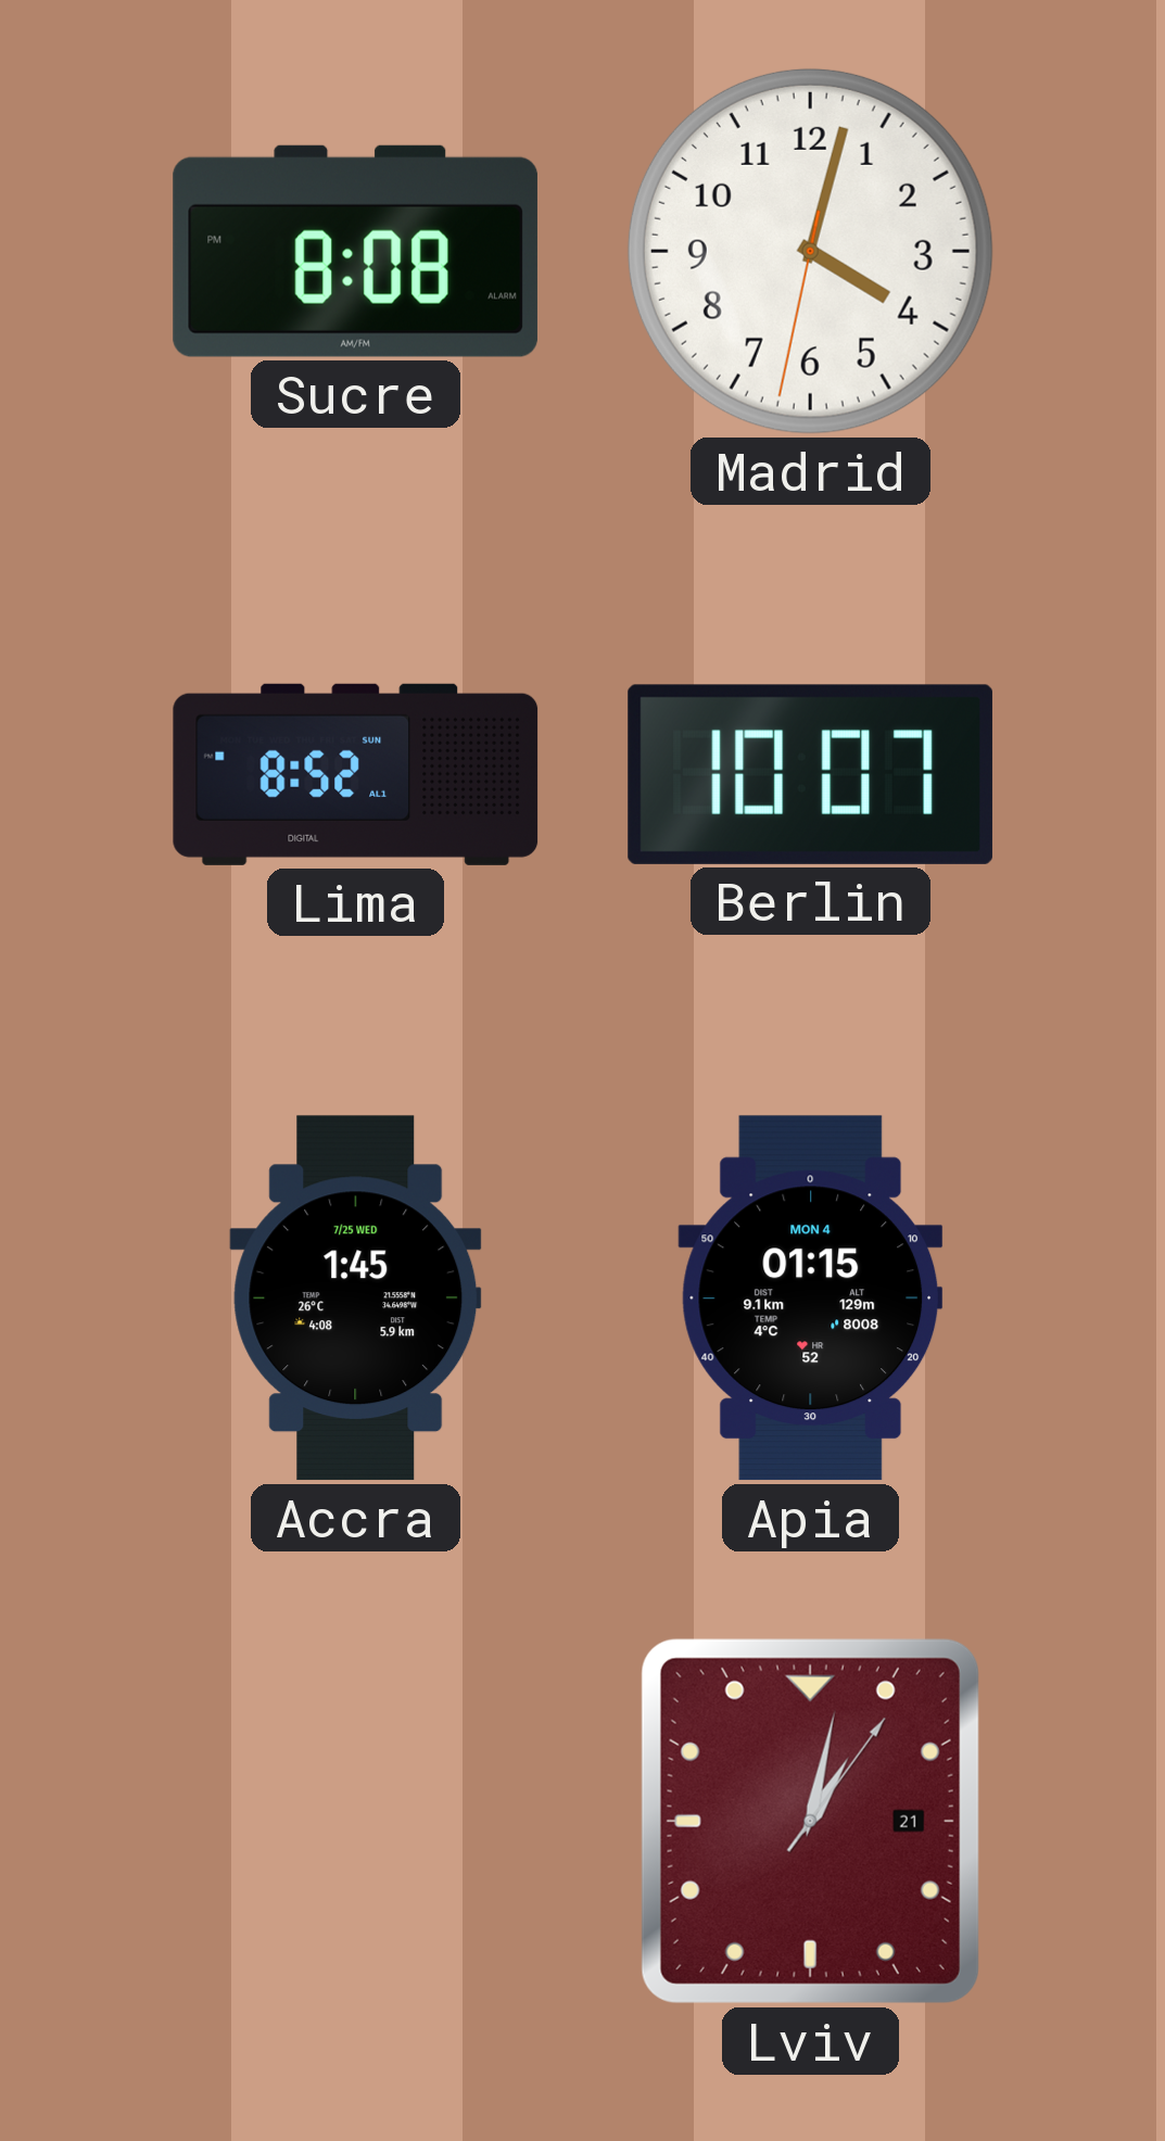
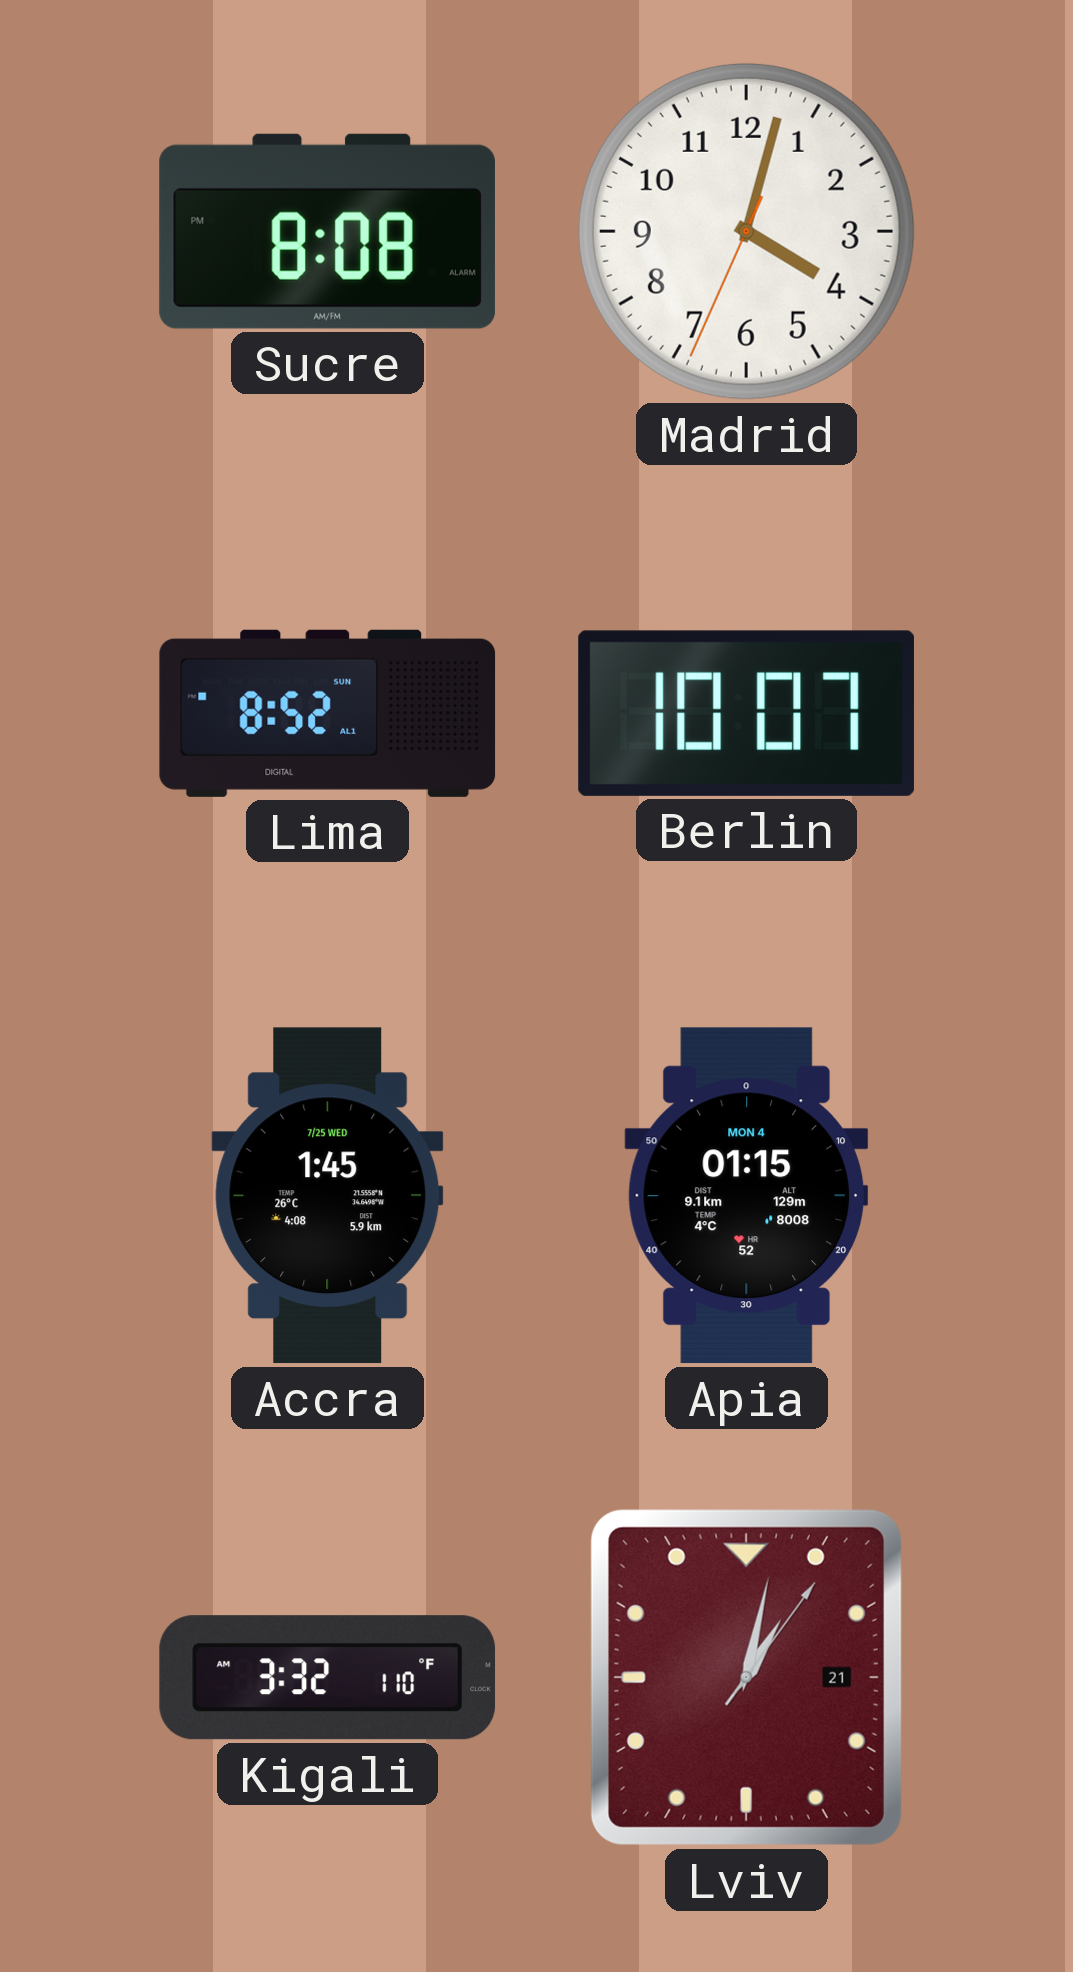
Madrid: 4:02:32 -> 4:02:34
Kigali: none -> 3:32
